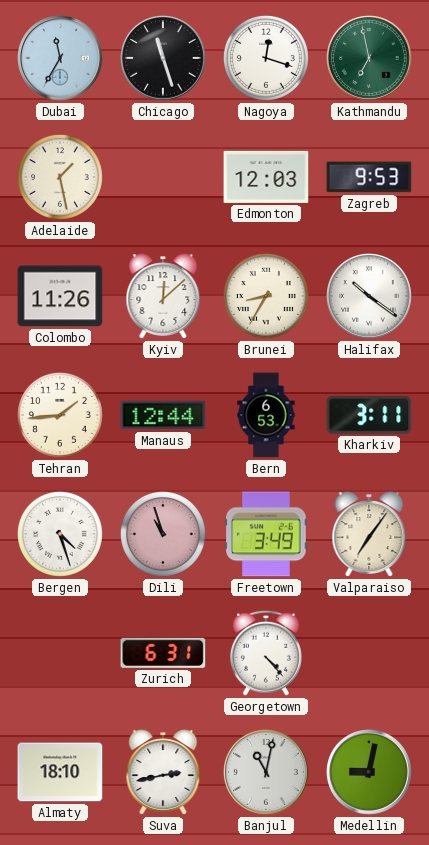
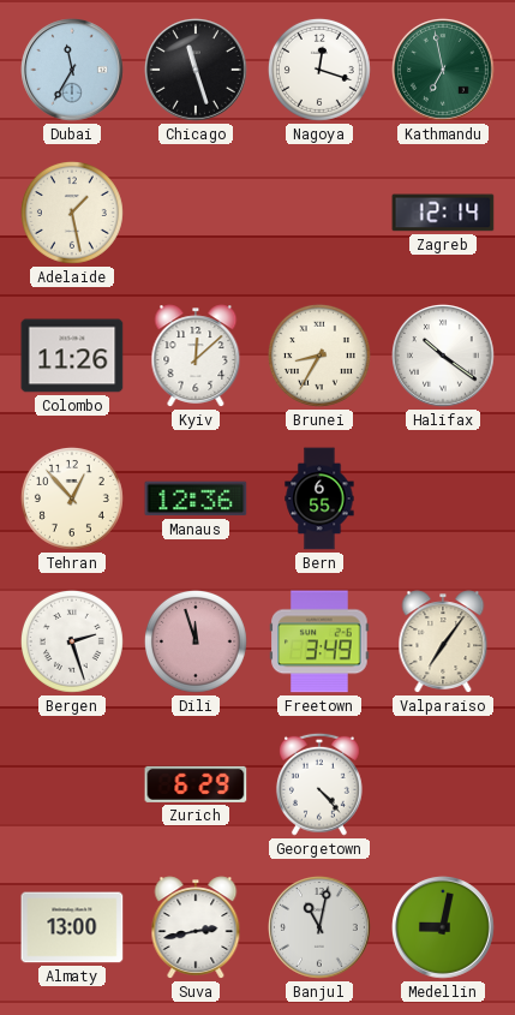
Edmonton: 12:03 -> none
Zagreb: 9:53 -> 12:14
Tehran: 1:44 -> 12:53
Manaus: 12:44 -> 12:36
Bern: 6:53 -> 6:55
Kharkiv: 3:11 -> none
Bergen: 4:27 -> 2:27
Dili: 10:57 -> 11:57
Zurich: 6:31 -> 6:29
Almaty: 18:10 -> 13:00
